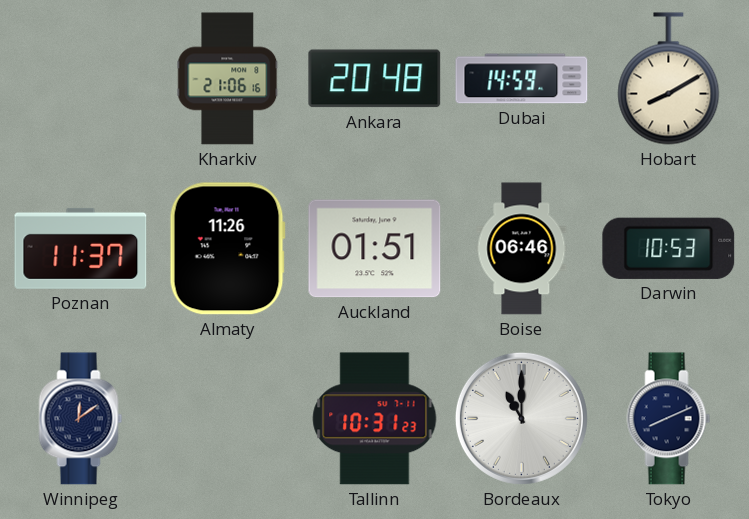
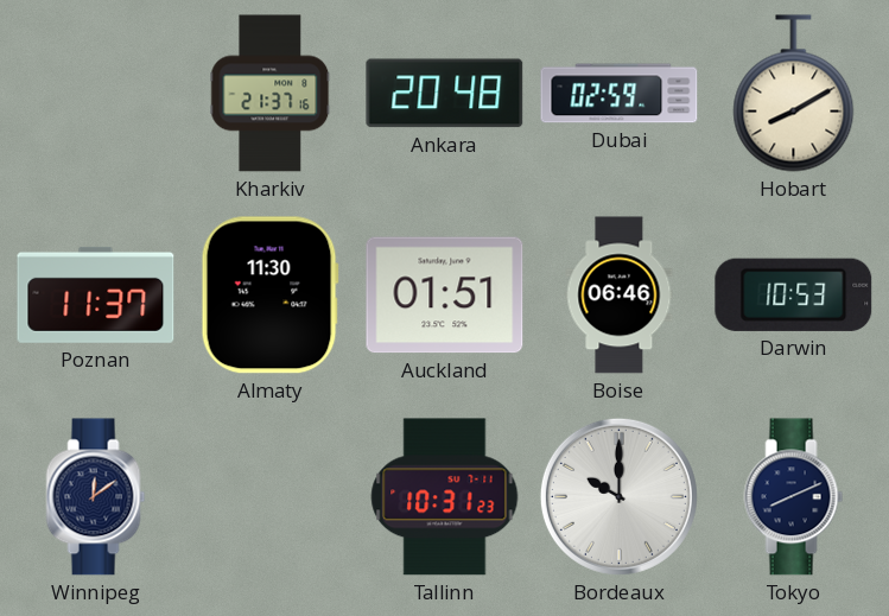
Kharkiv: 21:06 -> 21:37
Dubai: 14:59 -> 02:59
Almaty: 11:26 -> 11:30
Bordeaux: 11:00 -> 10:00
